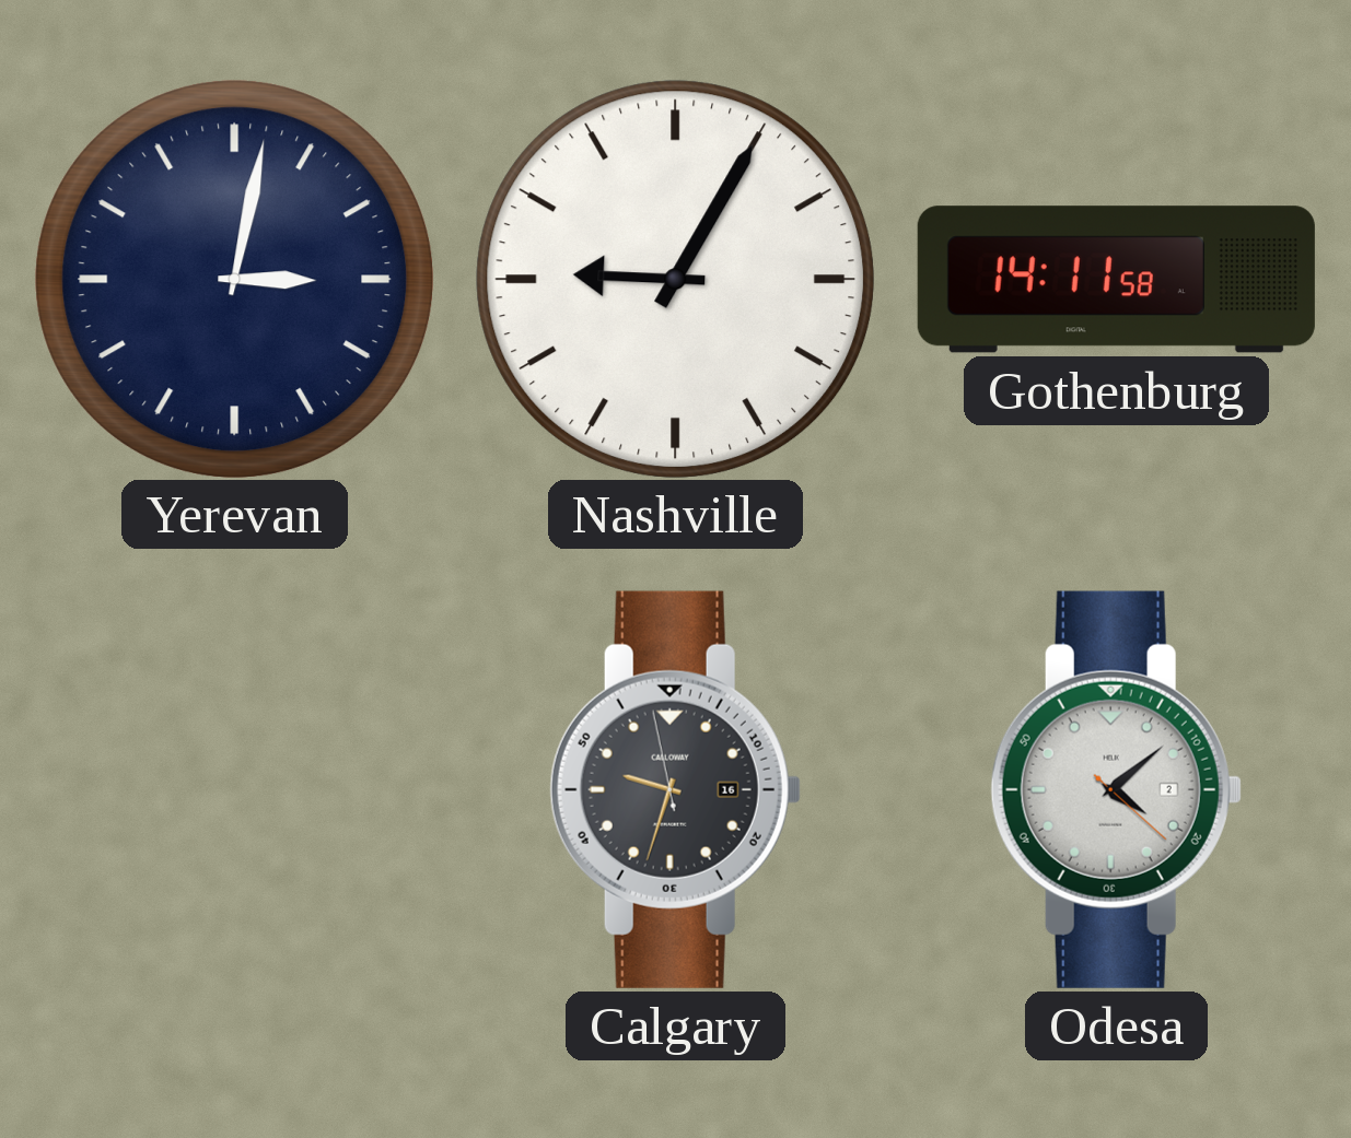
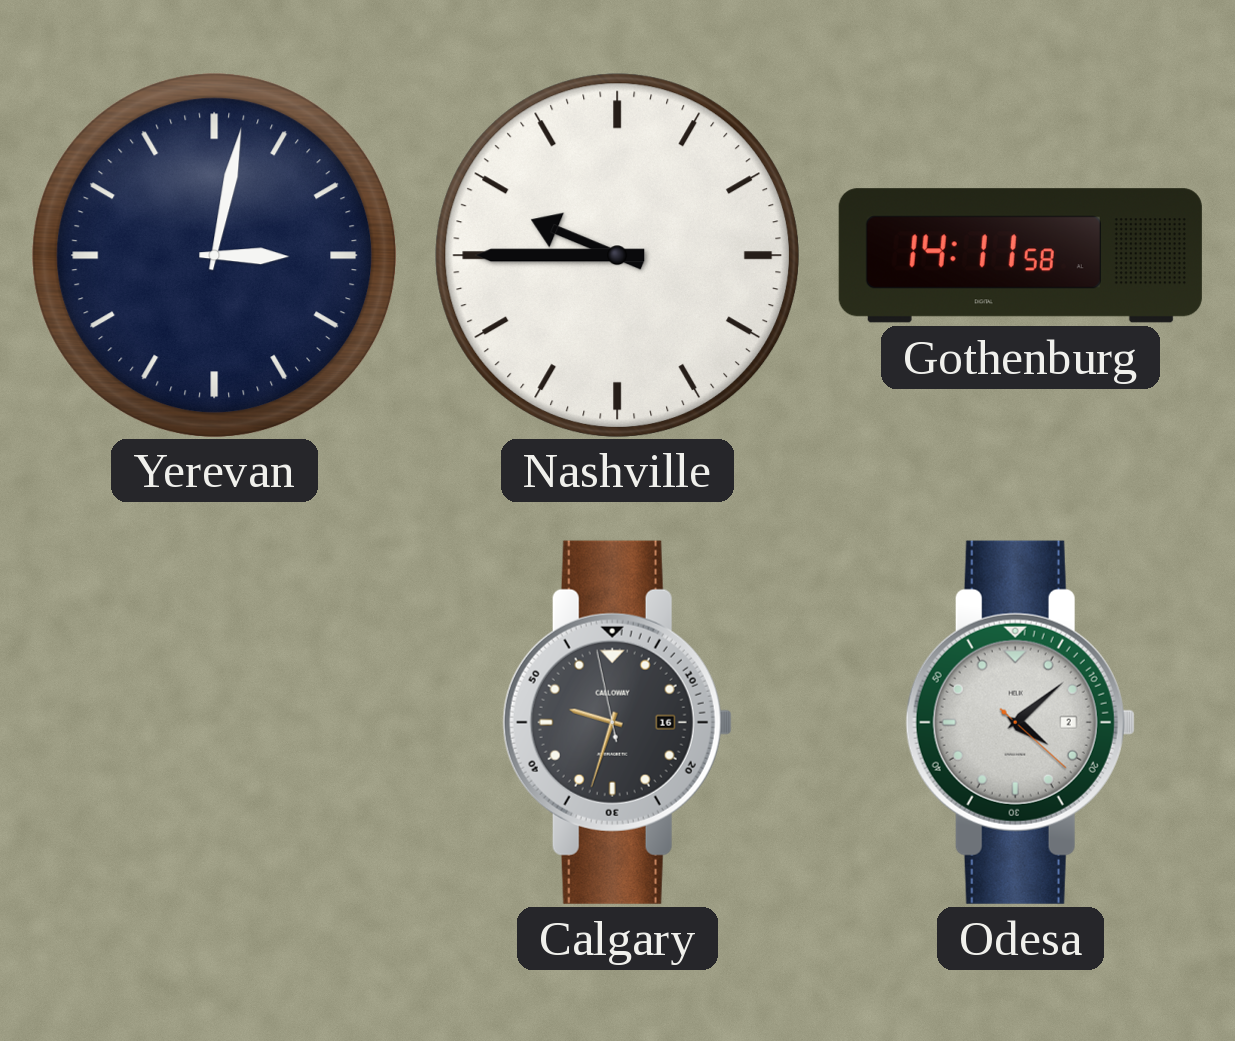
Nashville: 9:05 -> 9:45
